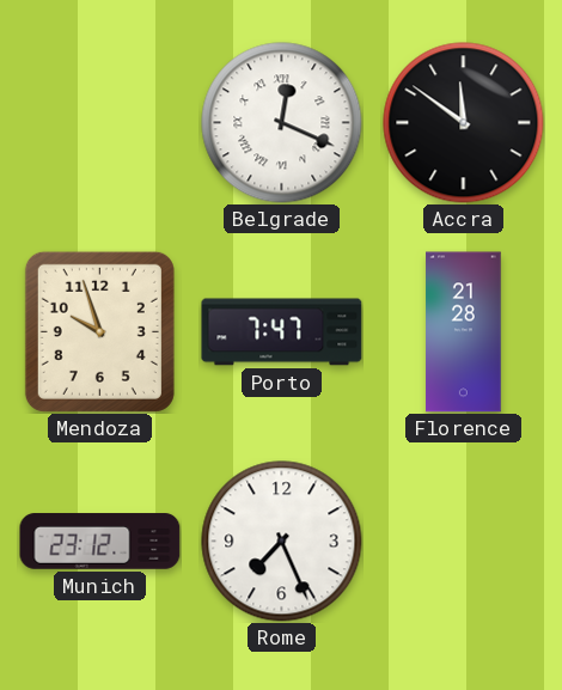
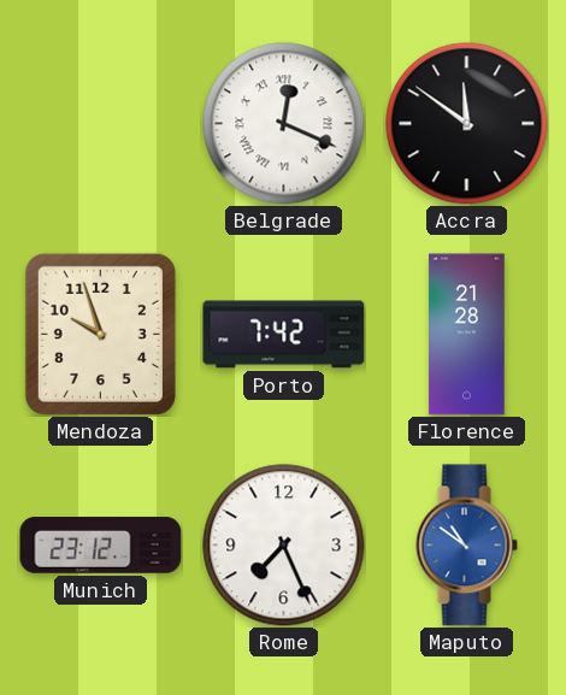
Porto: 7:47 -> 7:42
Maputo: none -> 10:51
